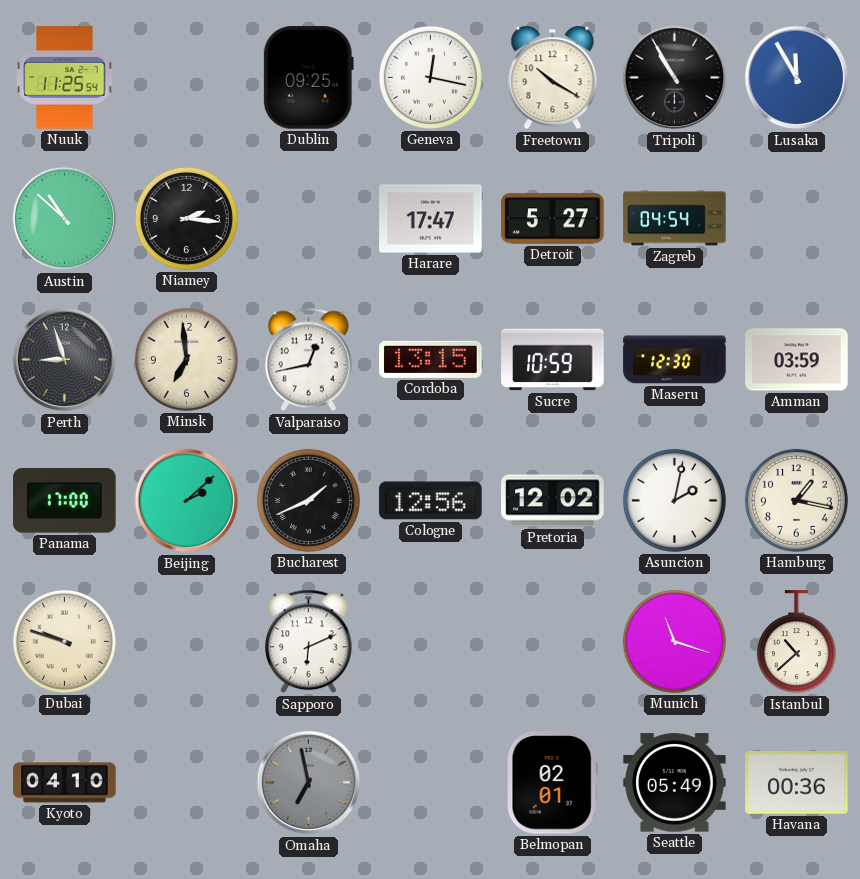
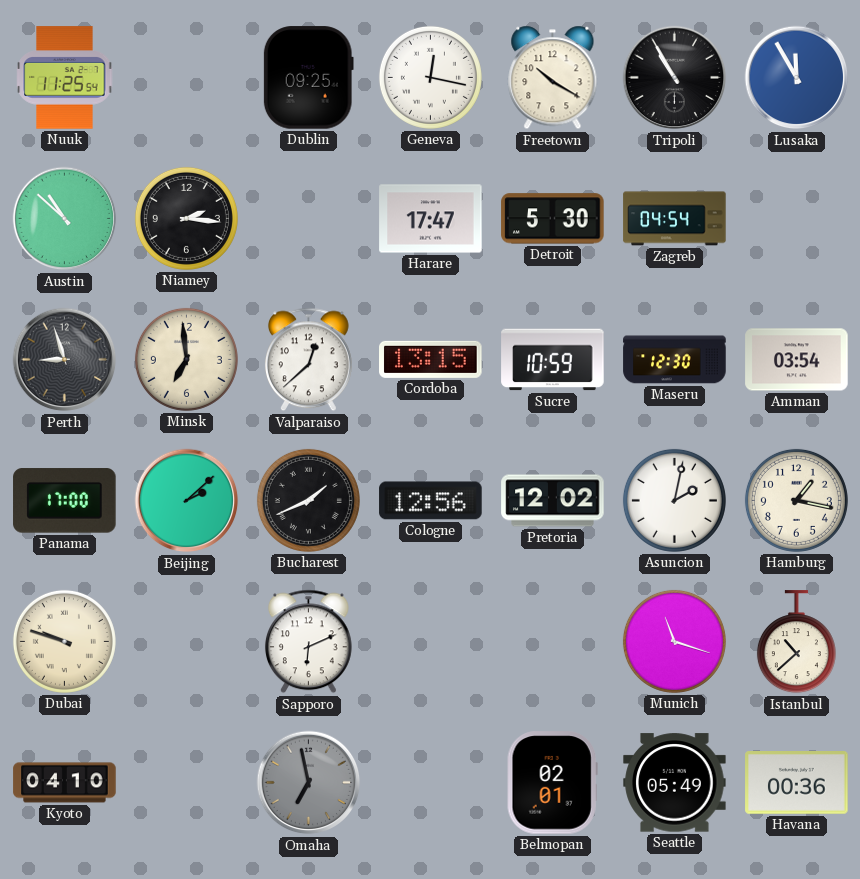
Detroit: 5:27 -> 5:30
Valparaiso: 12:43 -> 12:38
Amman: 03:59 -> 03:54
